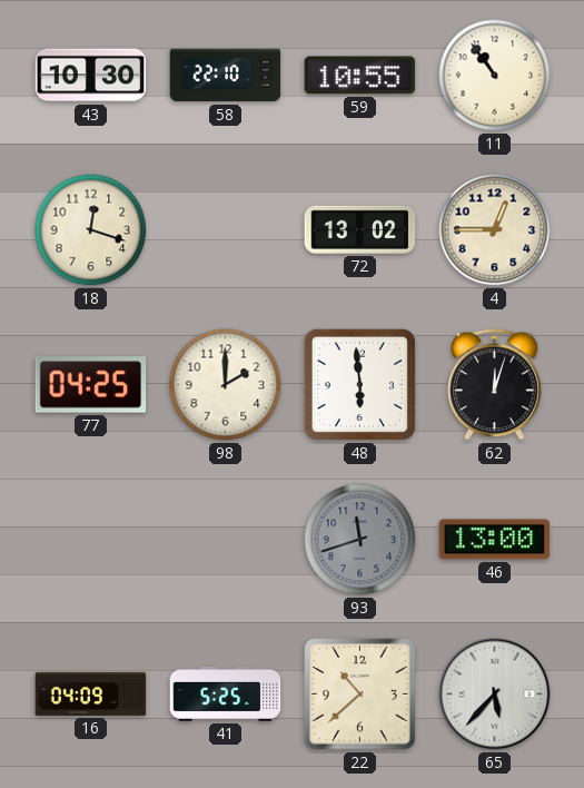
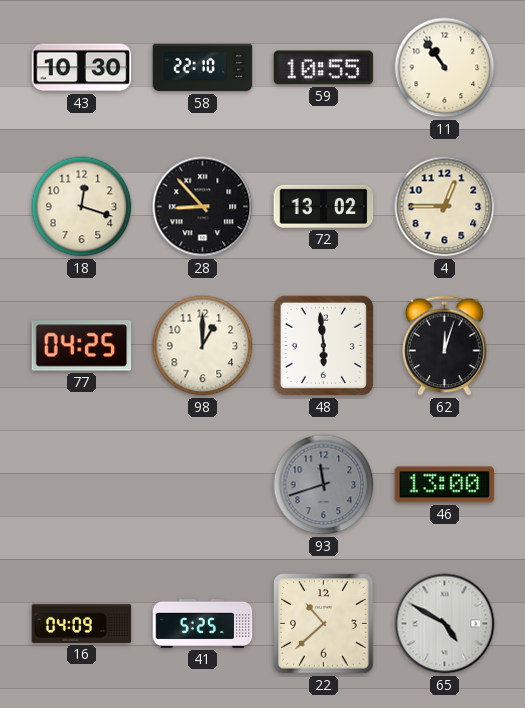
28: none -> 8:53
98: 2:00 -> 1:00
65: 5:37 -> 4:50
